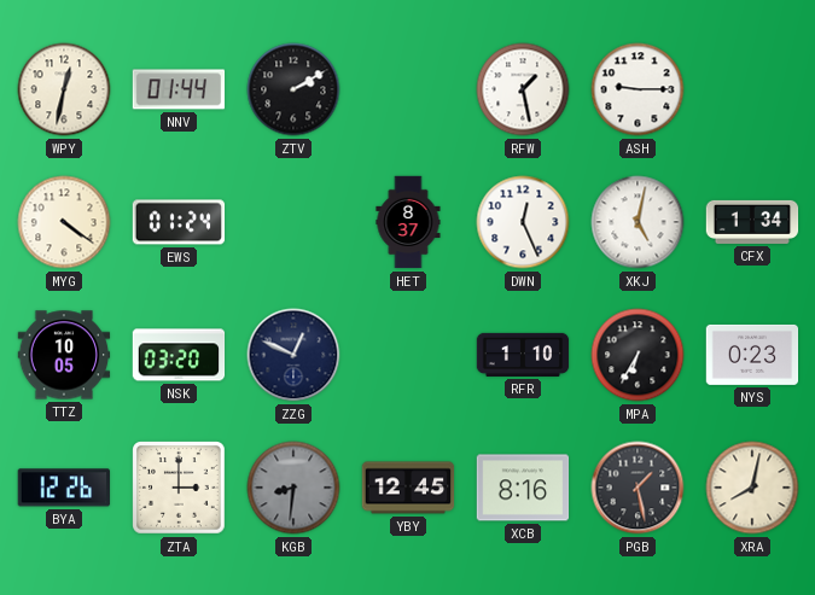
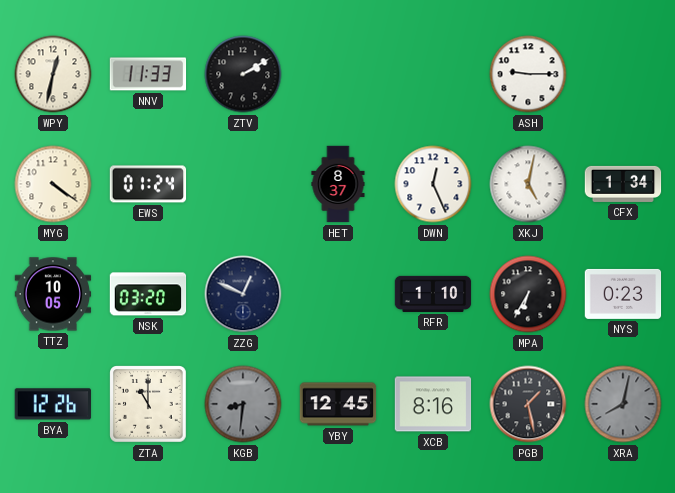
NNV: 01:44 -> 11:33
RFW: 1:28 -> none
ZTA: 3:00 -> 11:00
XRA dial: cream -> grey
